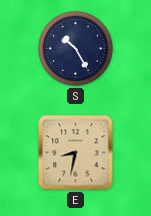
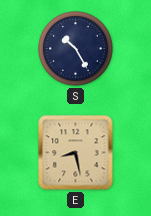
E: 8:32 -> 8:28
